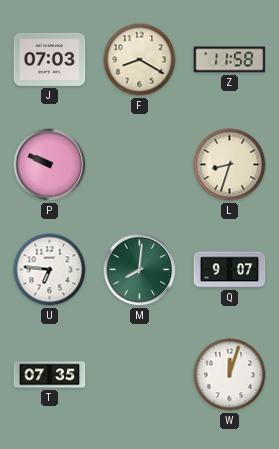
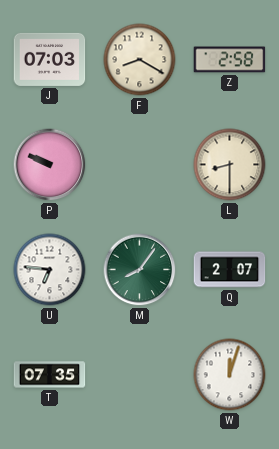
Z: 11:58 -> 2:58
L: 8:33 -> 8:30
M: 8:01 -> 8:06
Q: 9:07 -> 2:07
